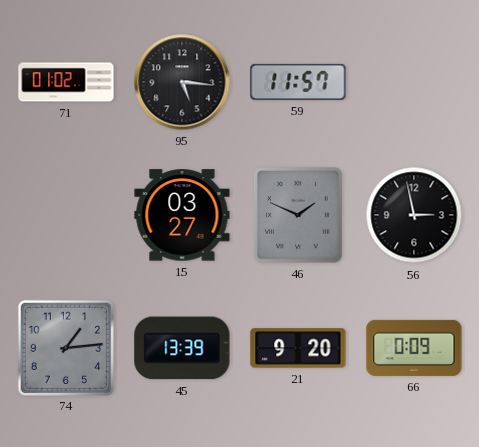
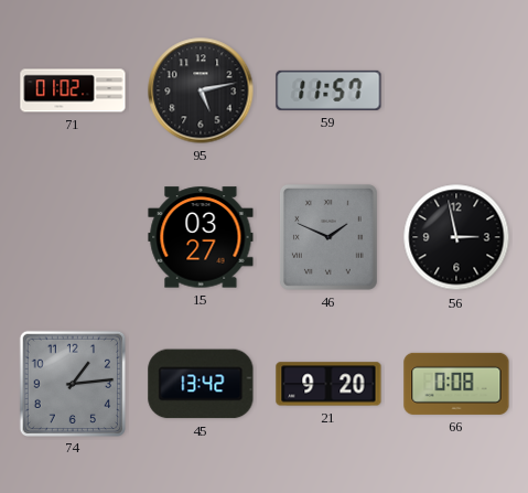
95: 5:16 -> 5:13
45: 13:39 -> 13:42
66: 0:09 -> 0:08
